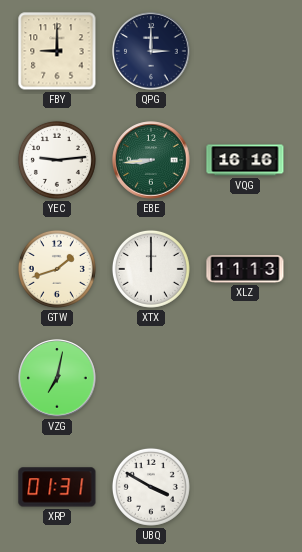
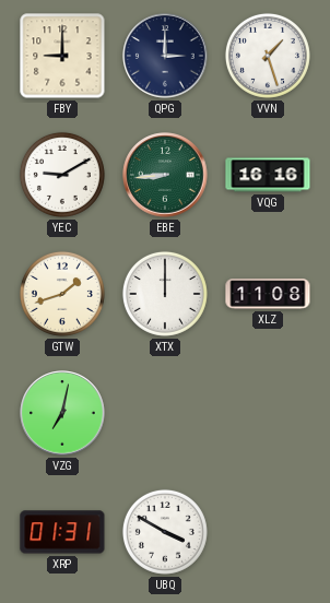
VVN: none -> 1:27
YEC: 9:14 -> 9:10
XLZ: 11:13 -> 11:08
